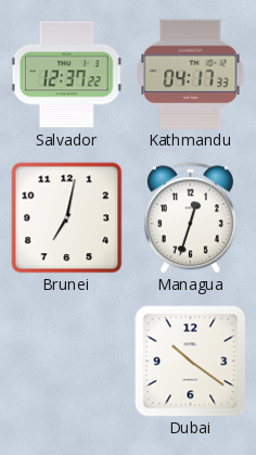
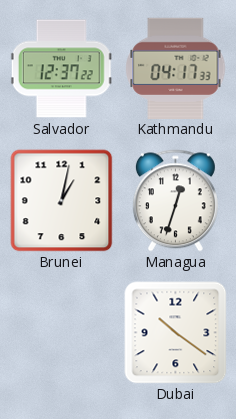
Brunei: 7:02 -> 1:02
